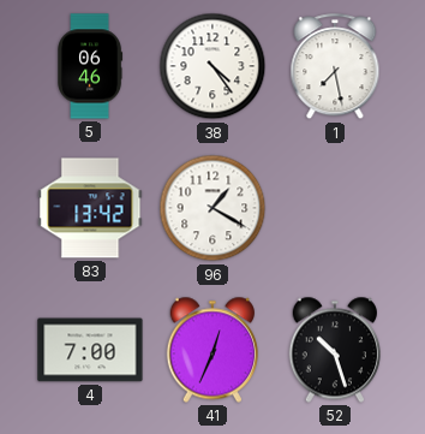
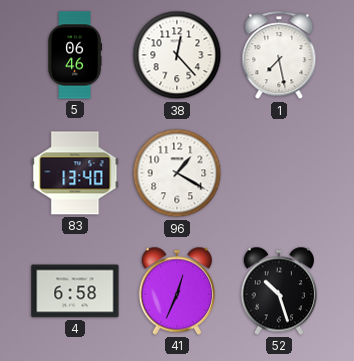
38: 4:24 -> 12:23
83: 13:42 -> 13:40
4: 7:00 -> 6:58
